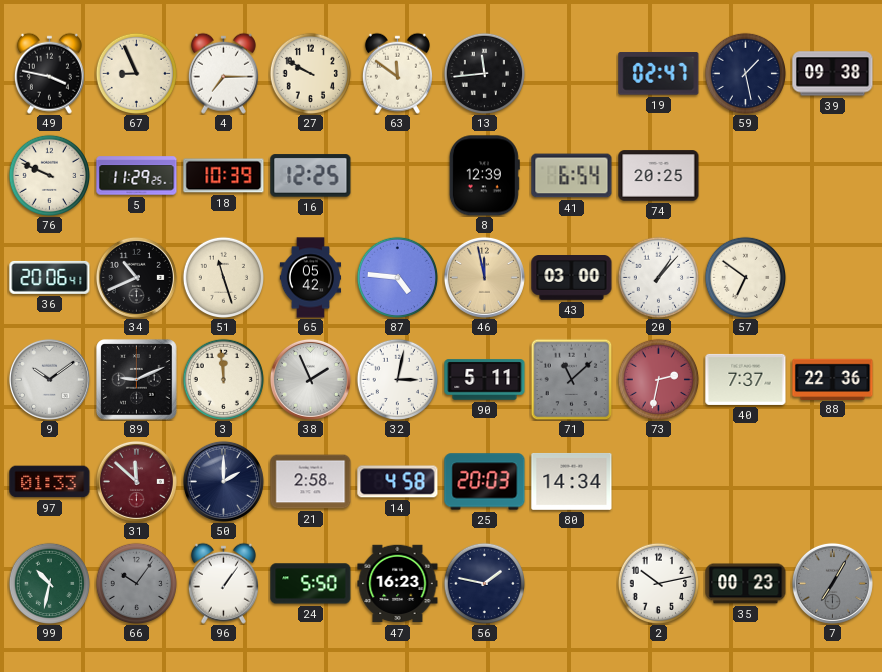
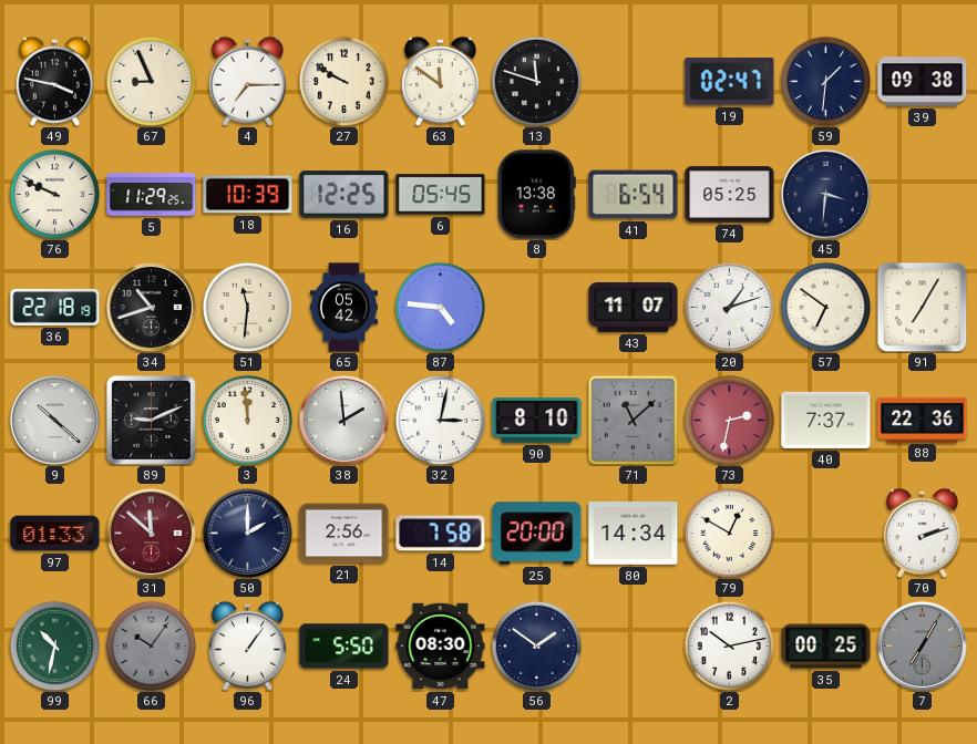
13: 11:44 -> 11:48
59: 1:28 -> 1:31
6: none -> 05:45
8: 12:39 -> 13:38
74: 20:25 -> 05:25
45: none -> 3:31
36: 20:06 -> 22:18
34: 10:41 -> 10:42
51: 11:27 -> 11:31
46: 11:58 -> none
43: 03:00 -> 11:07
20: 1:07 -> 1:12
91: none -> 7:05
9: 10:09 -> 10:22
38: 1:56 -> 1:59
90: 5:11 -> 8:10
21: 2:58 -> 2:56
14: 4:58 -> 7:58
25: 20:03 -> 20:00
79: none -> 12:50
70: none -> 2:12
47: 16:23 -> 08:30
56: 1:47 -> 1:51
35: 00:23 -> 00:25
